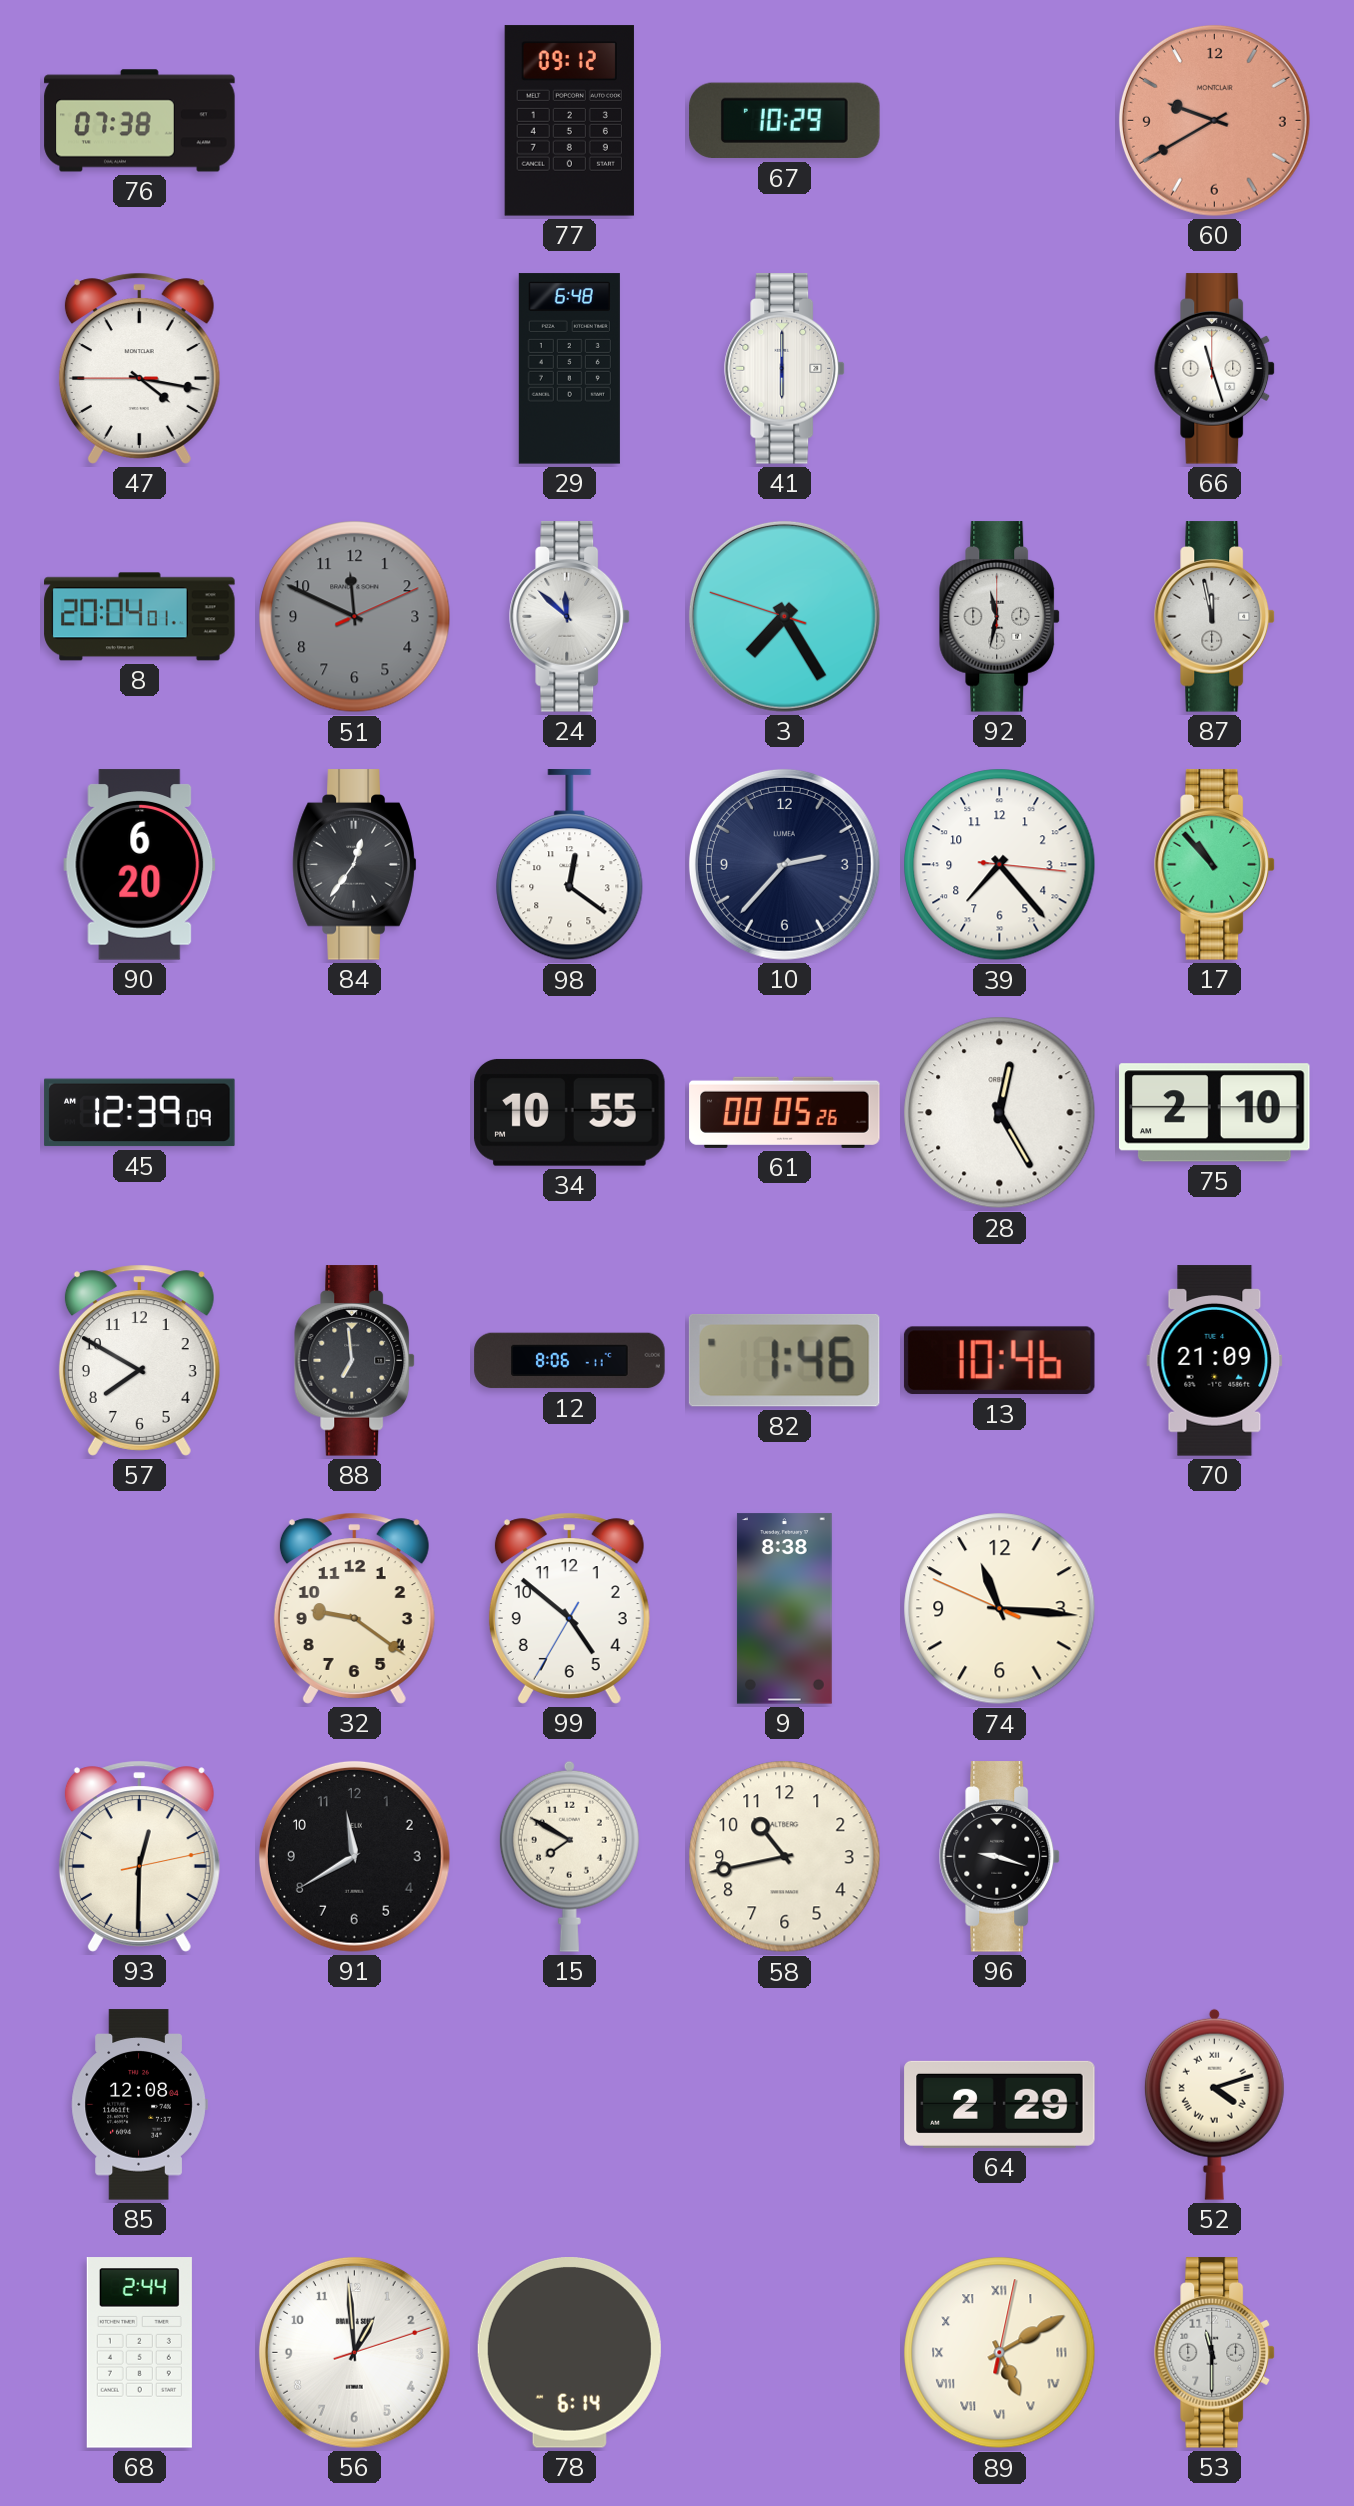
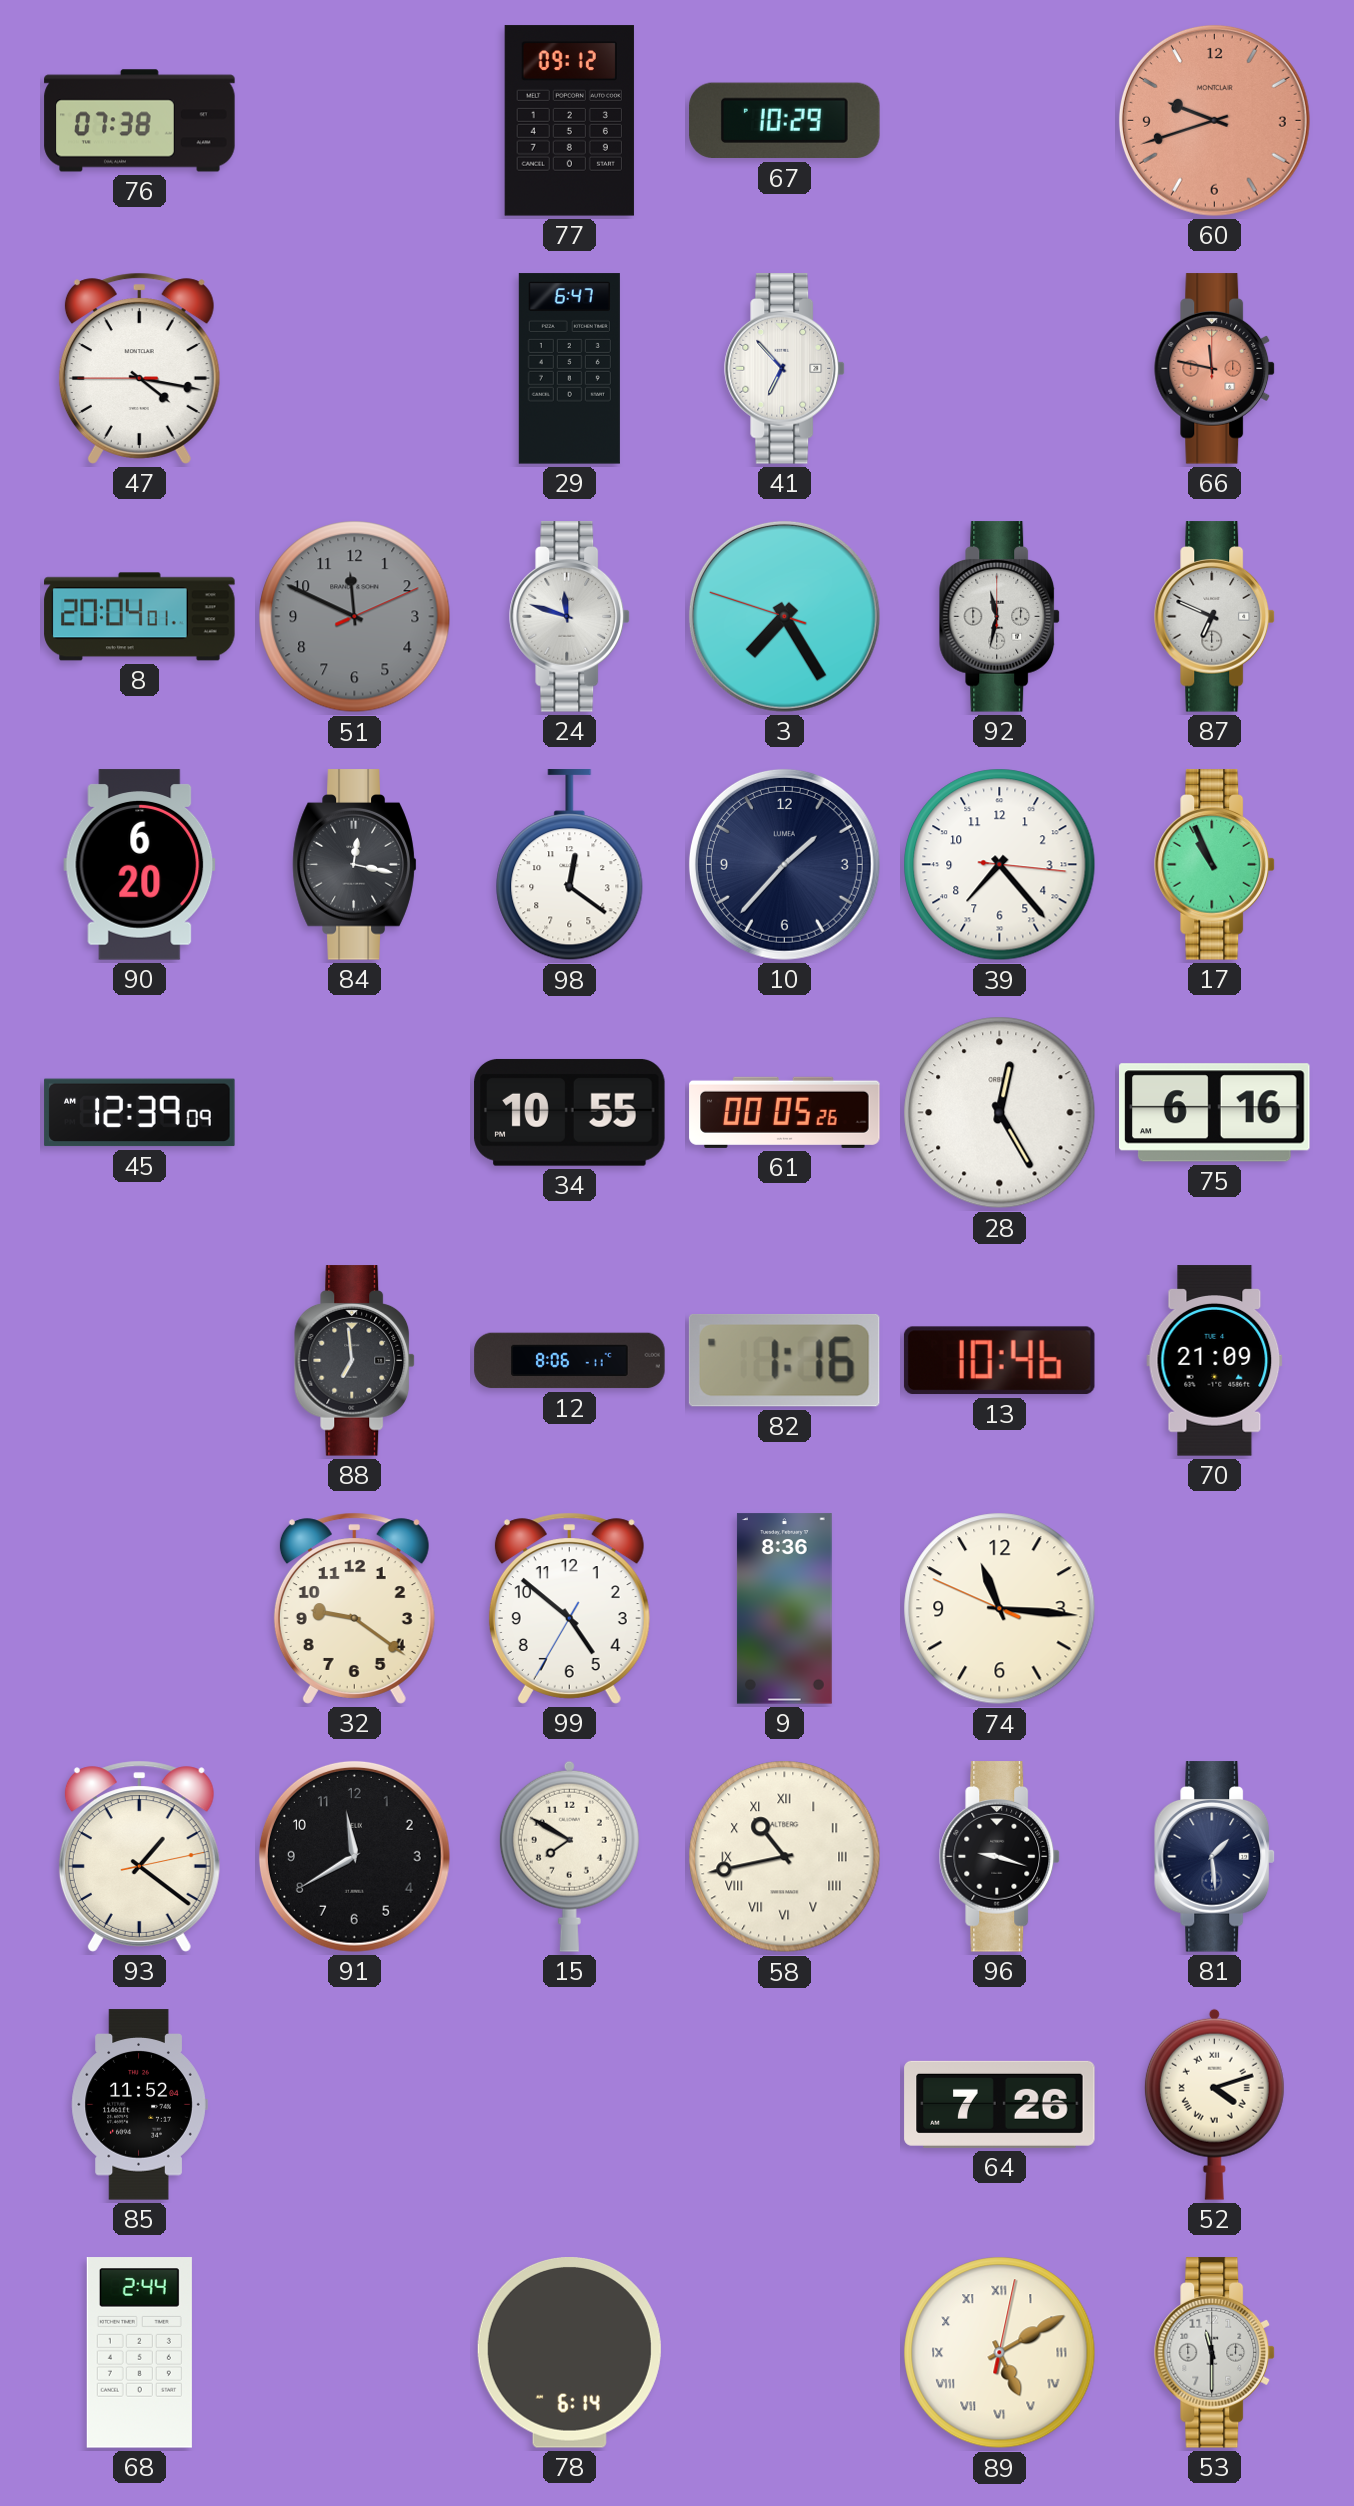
60: 9:40 -> 9:42
29: 6:48 -> 6:47
41: 6:00 -> 6:53
66: 11:27 -> 11:47
66 dial: white -> salmon
24: 11:52 -> 11:48
87: 11:58 -> 6:49
84: 12:36 -> 12:17
10: 2:37 -> 1:37
17: 10:53 -> 10:56
75: 2:10 -> 6:16
57: 7:50 -> none
82: 1:46 -> 1:16
9: 8:38 -> 8:36
93: 12:30 -> 1:21
58 numerals: Arabic -> Roman
81: none -> 1:29
85: 12:08 -> 11:52
64: 2:29 -> 7:26
56: 12:59 -> none
